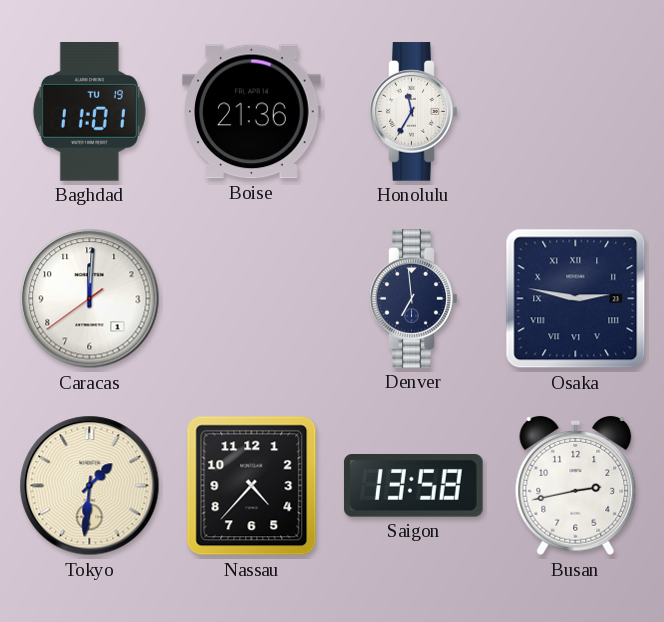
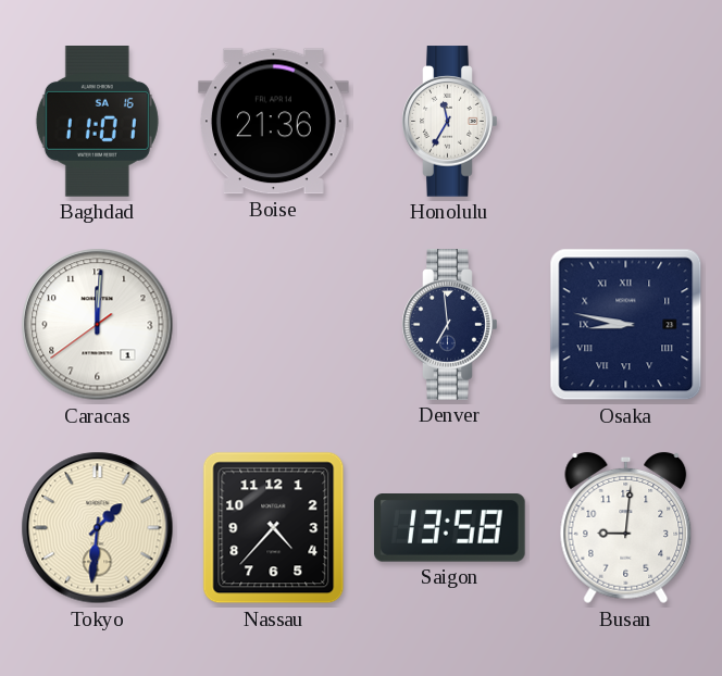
Baghdad date: TU 19 -> SA 16
Osaka: 2:47 -> 8:47
Busan: 2:43 -> 9:01
